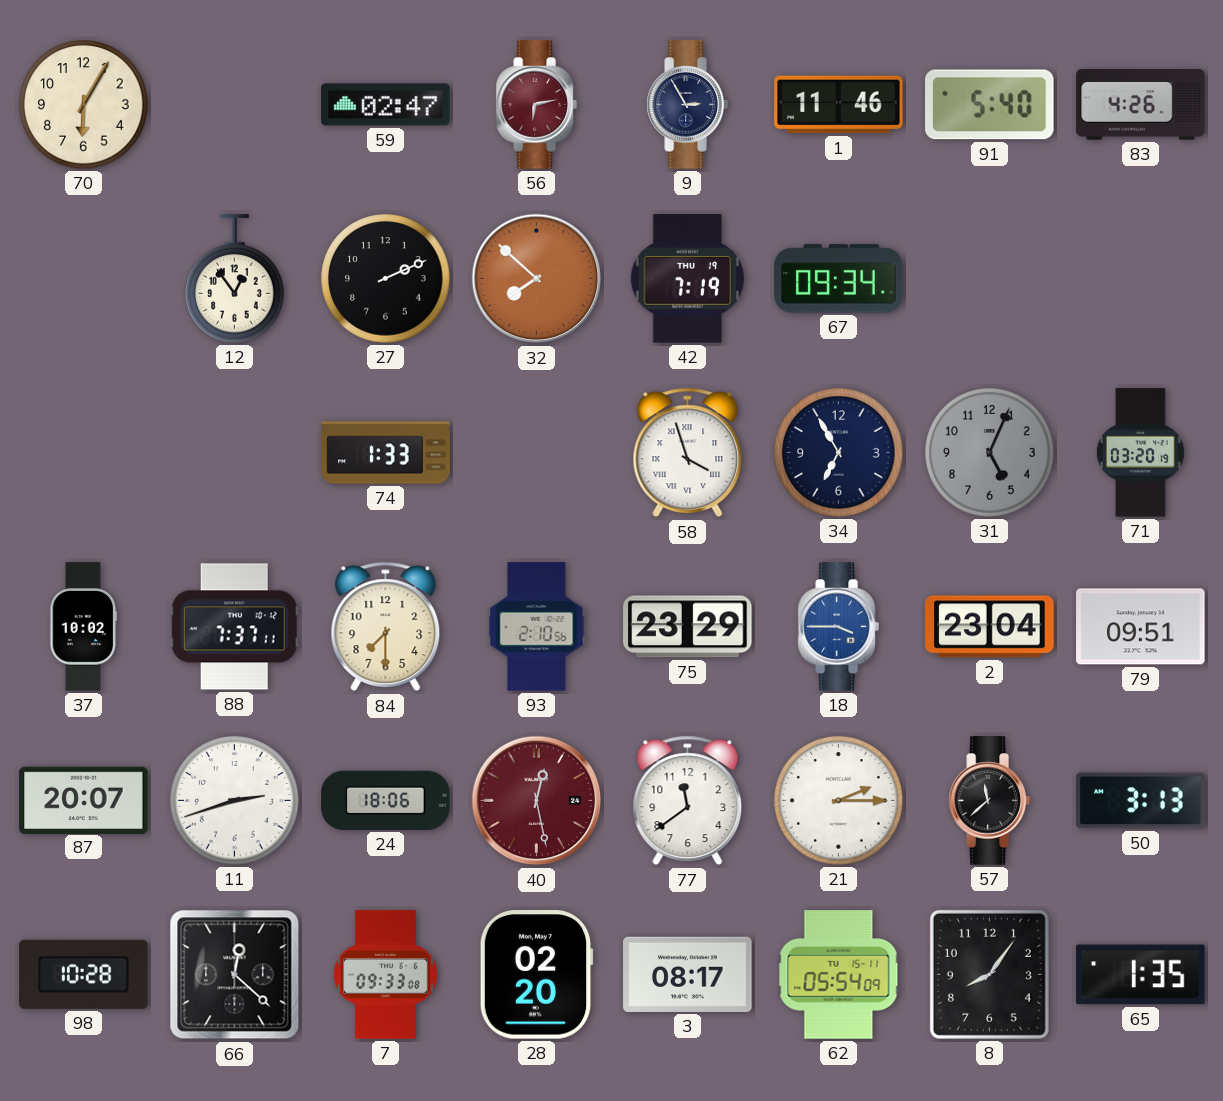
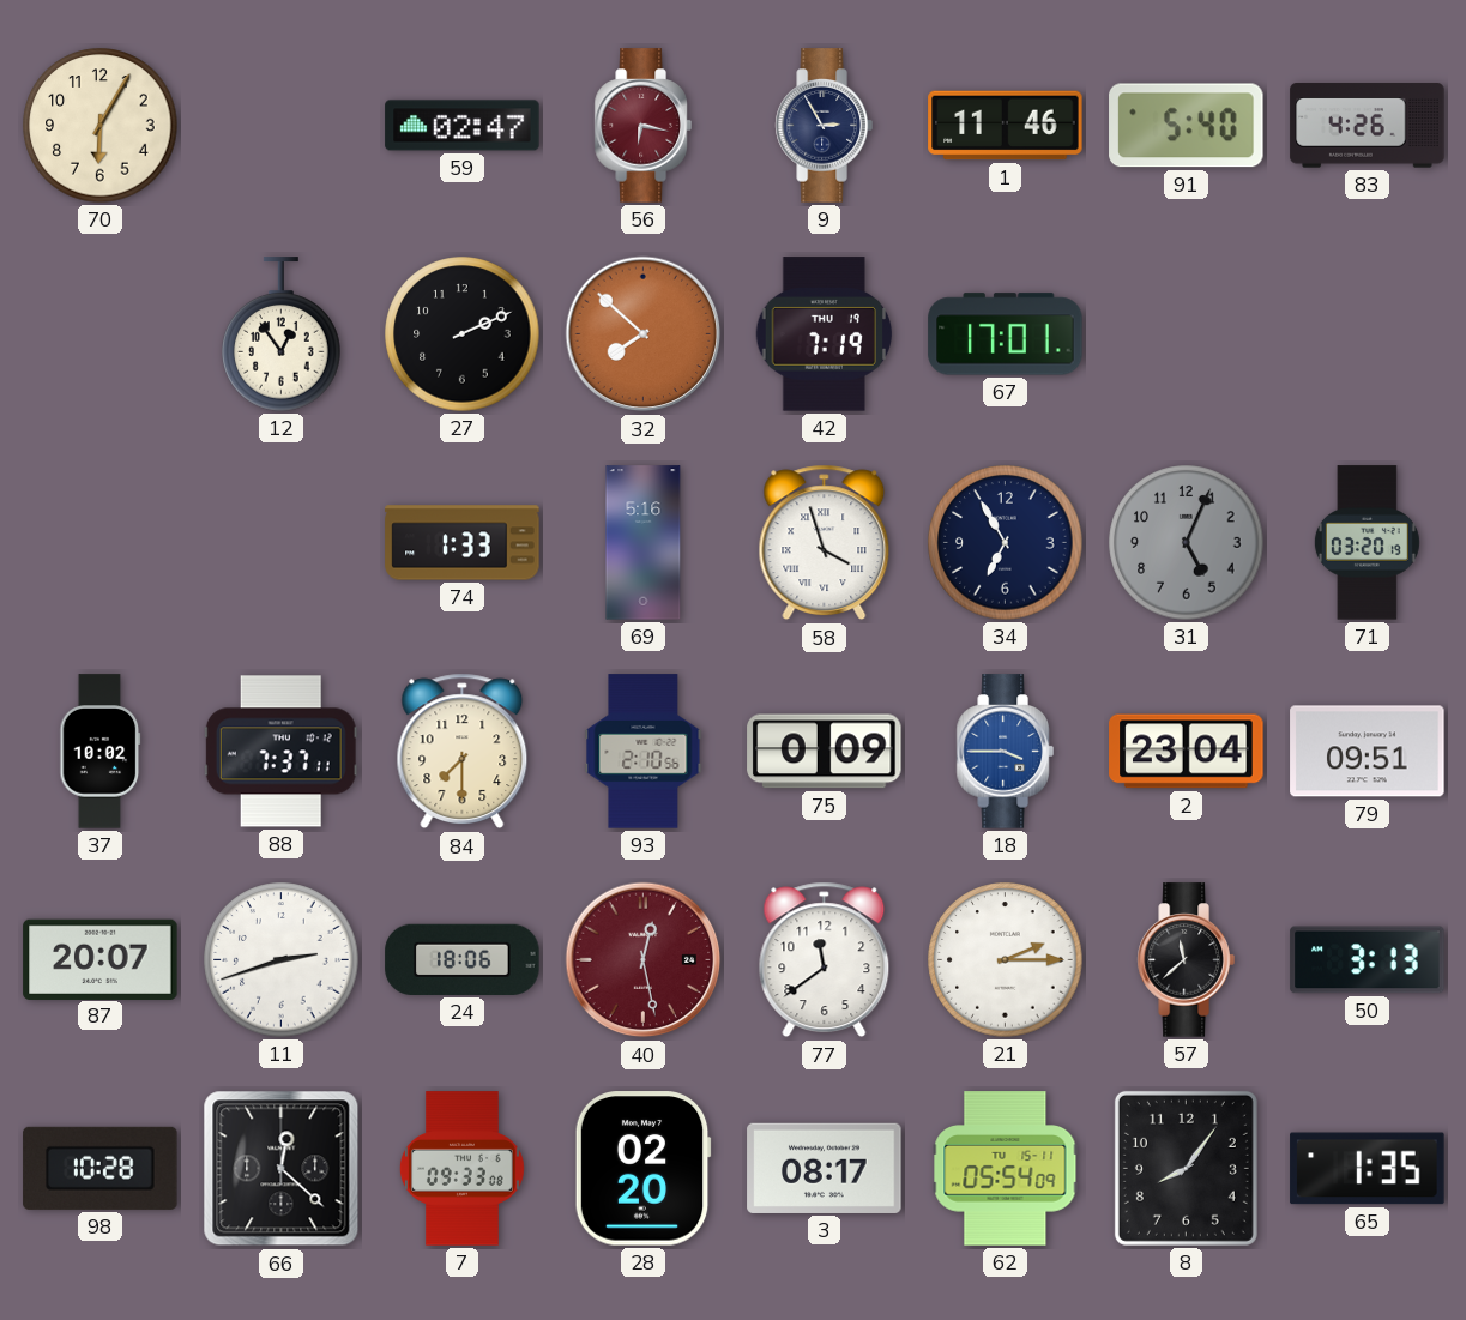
56: 6:13 -> 6:17
67: 09:34 -> 17:01
69: none -> 5:16
75: 23:29 -> 0:09
